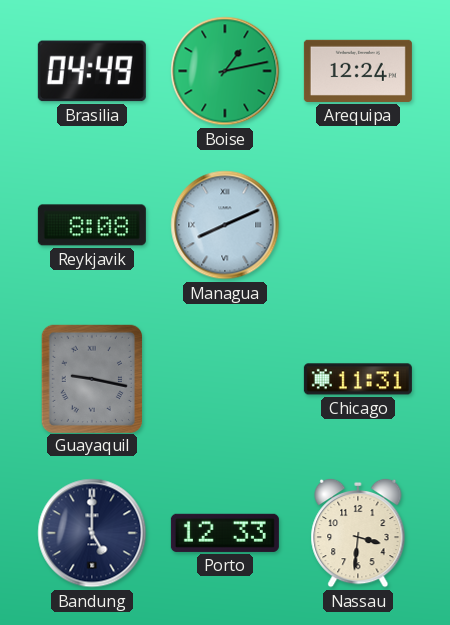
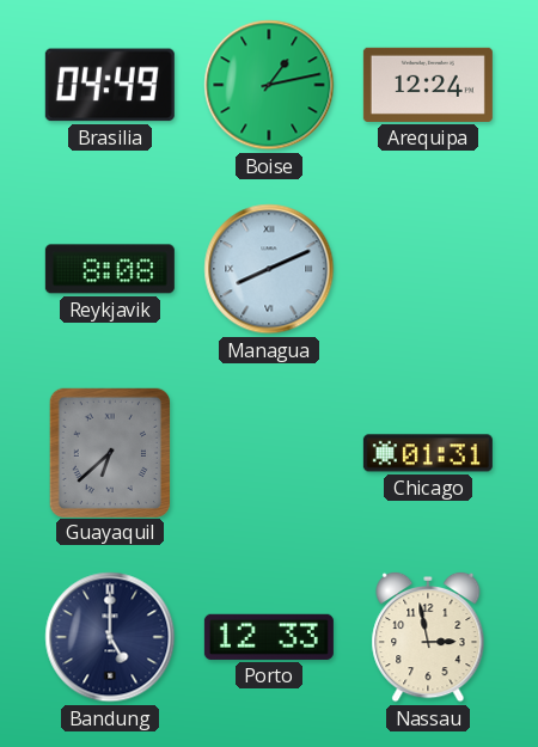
Guayaquil: 9:17 -> 6:38
Chicago: 11:31 -> 01:31
Nassau: 3:31 -> 2:58
